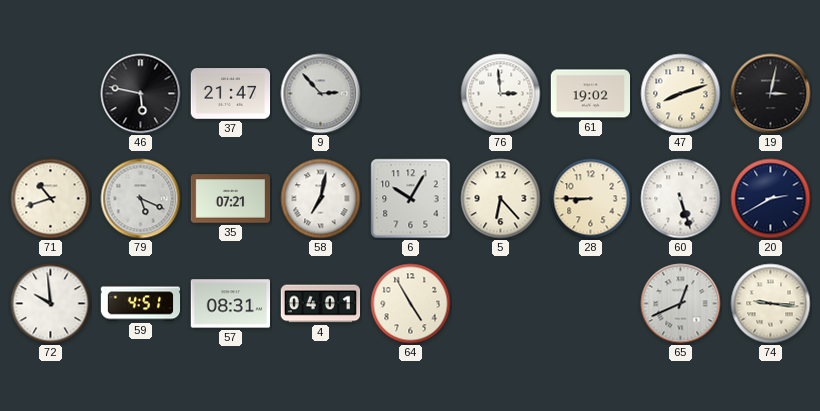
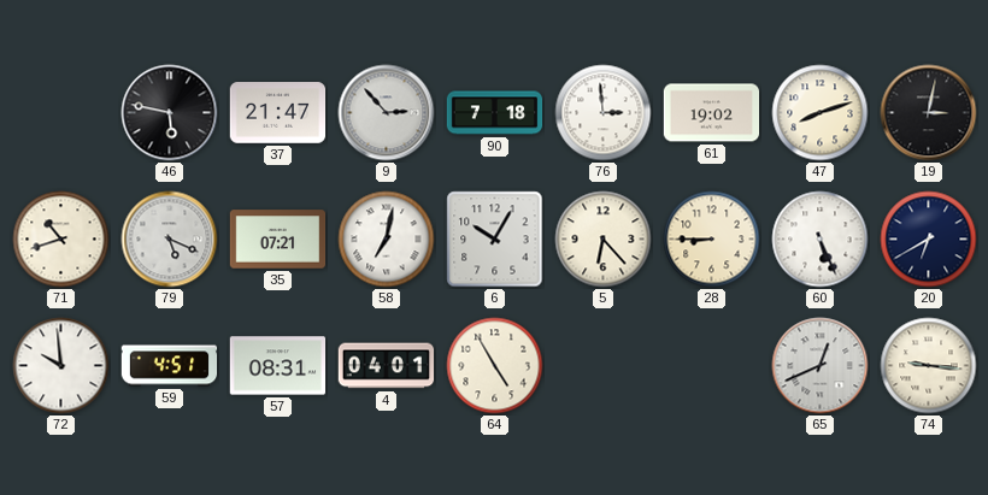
90: none -> 7:18
60: 5:27 -> 5:26
20: 2:40 -> 6:40
